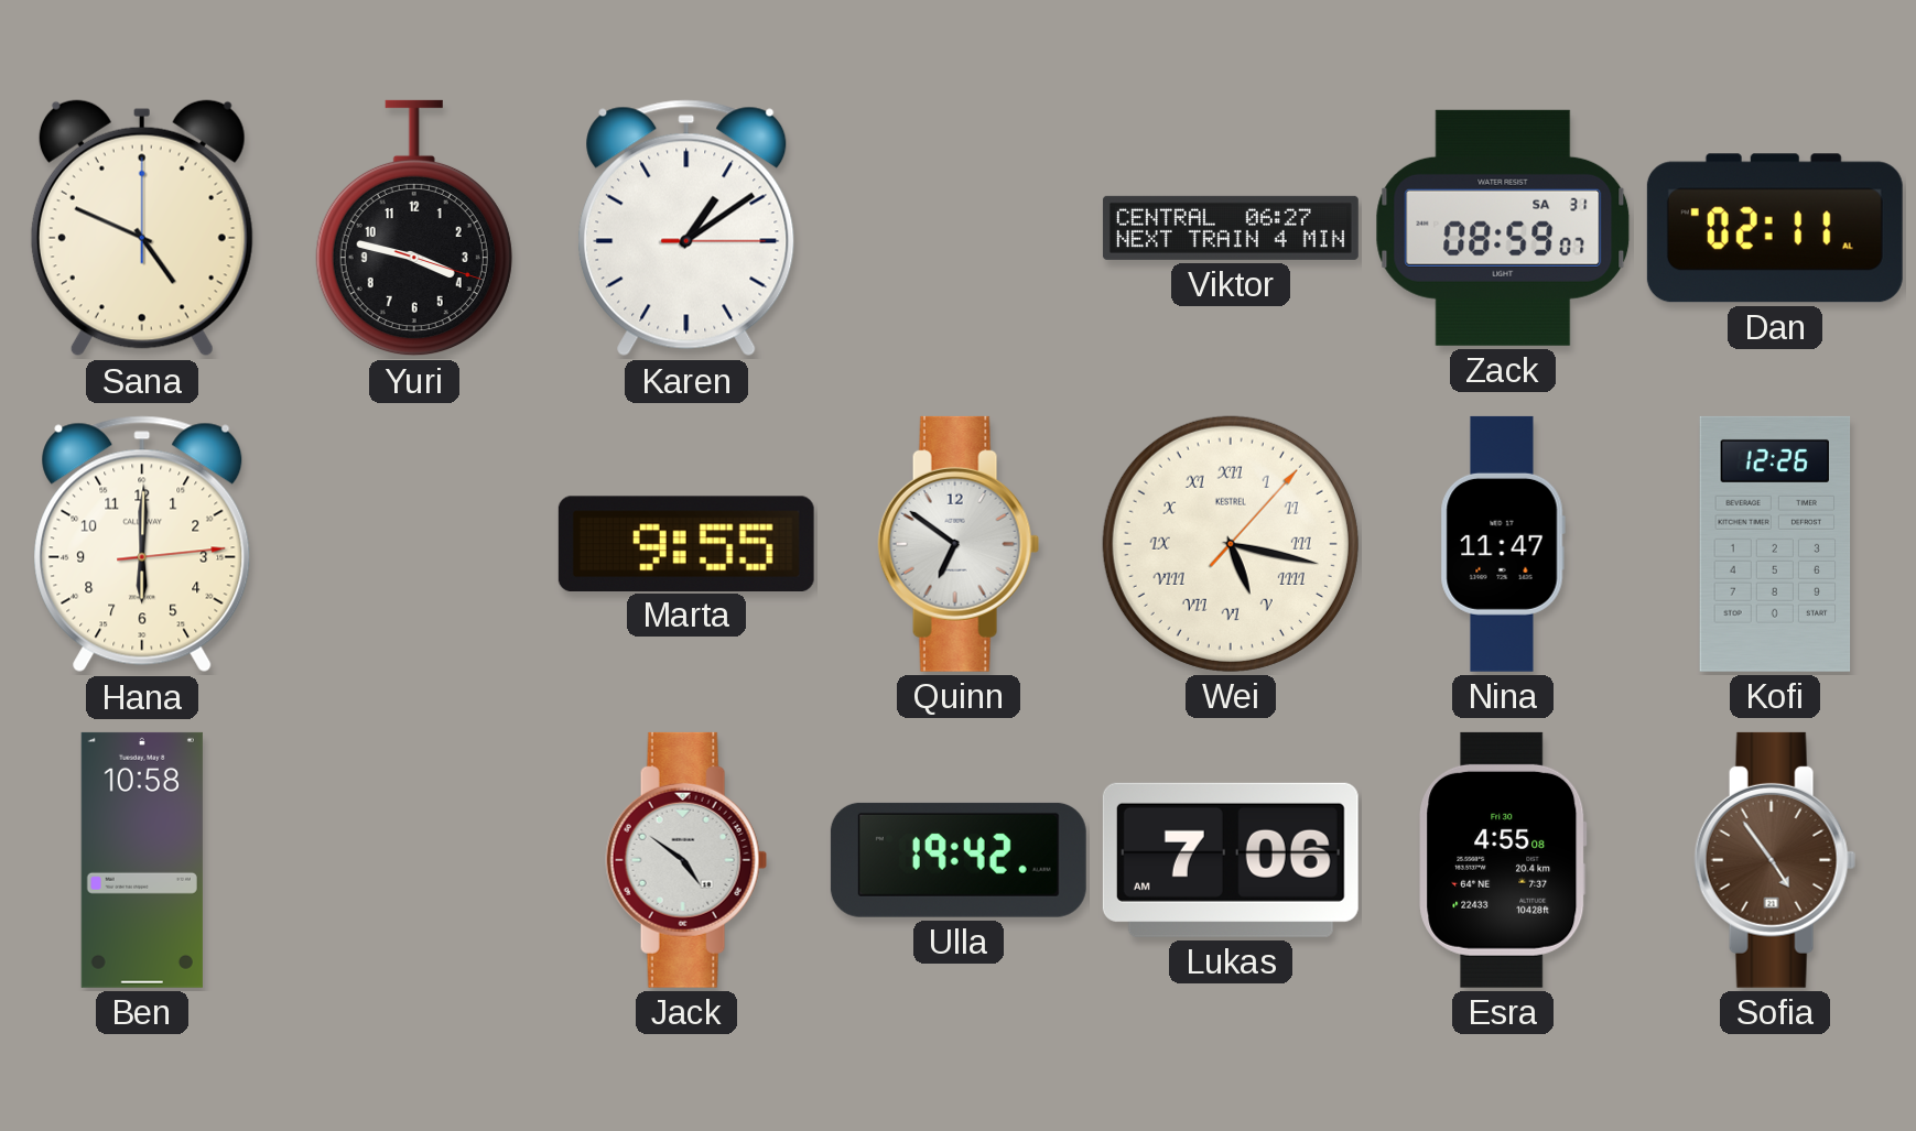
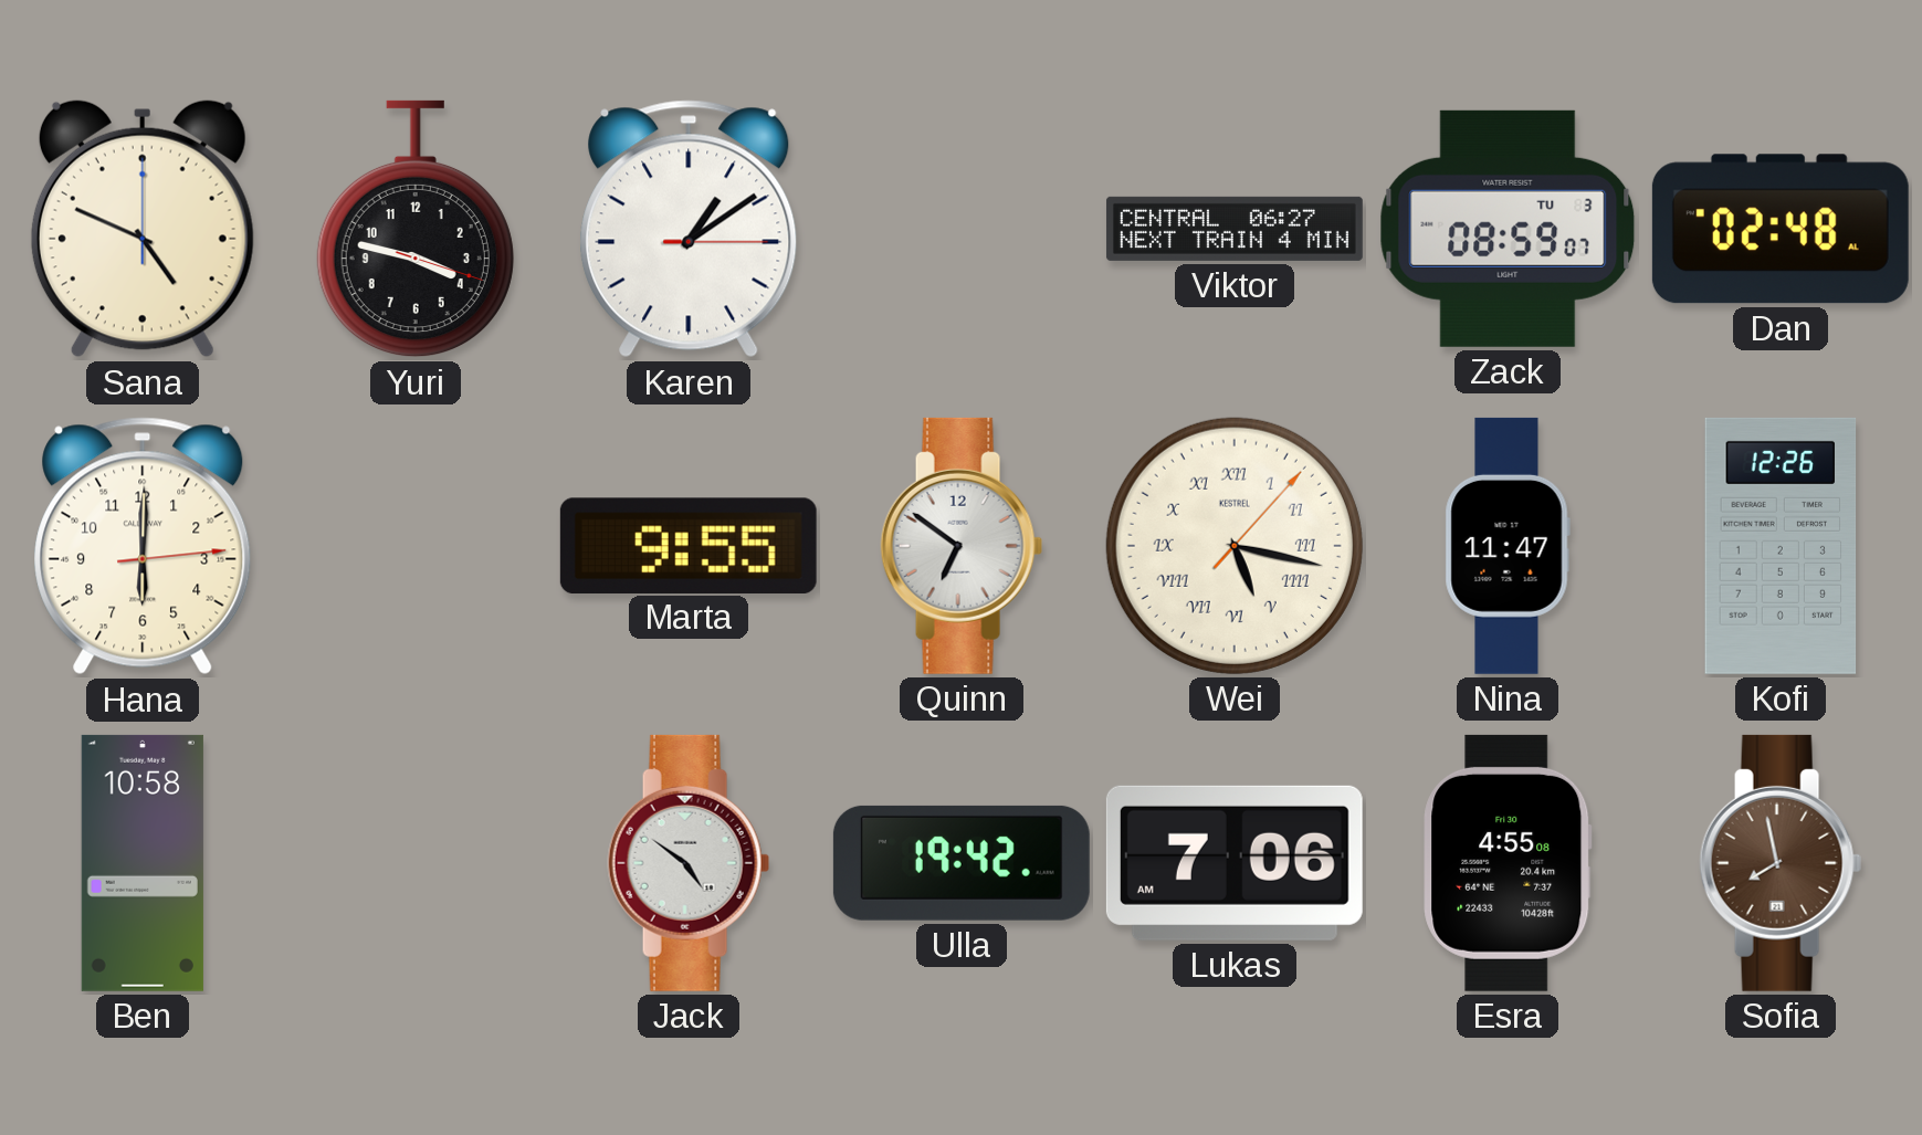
Zack date: SA 31 -> TU 3
Dan: 02:11 -> 02:48
Sofia: 4:54 -> 7:58
